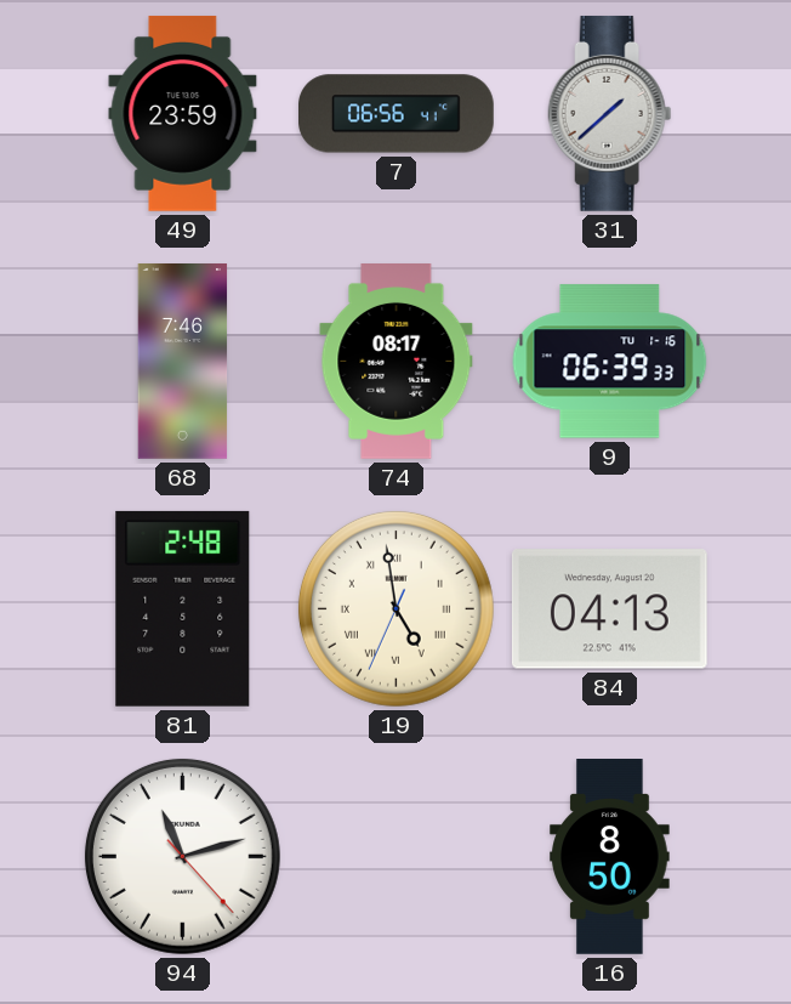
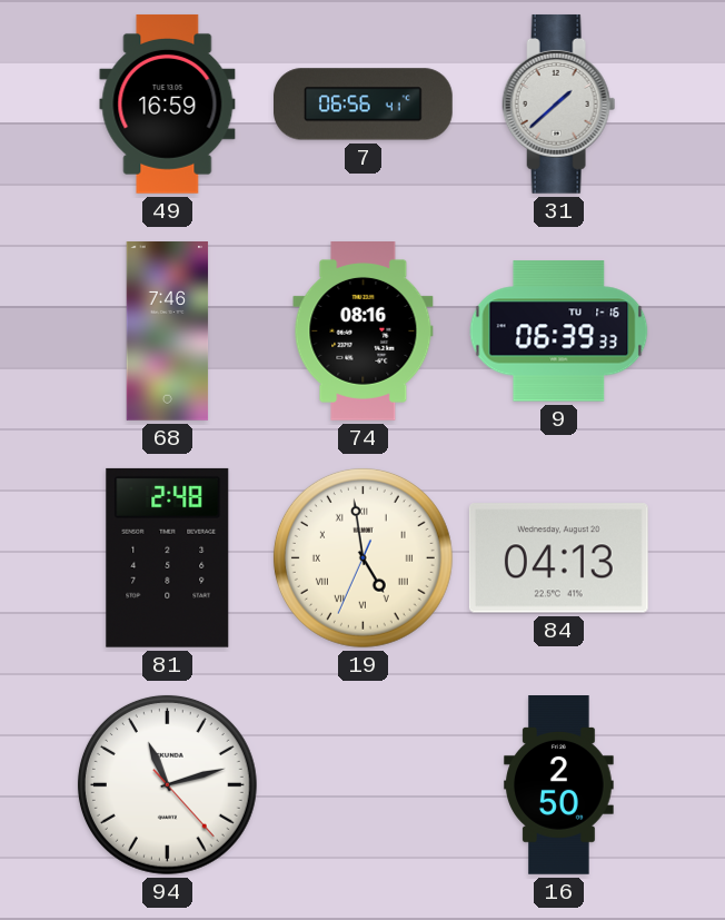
49: 23:59 -> 16:59
74: 08:17 -> 08:16
16: 8:50 -> 2:50
